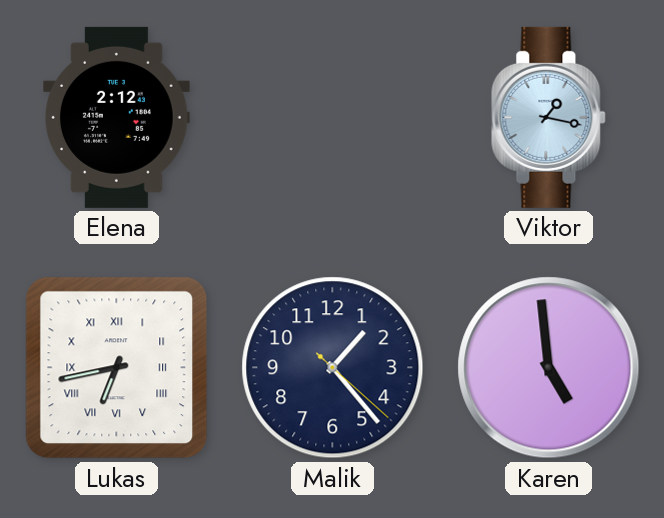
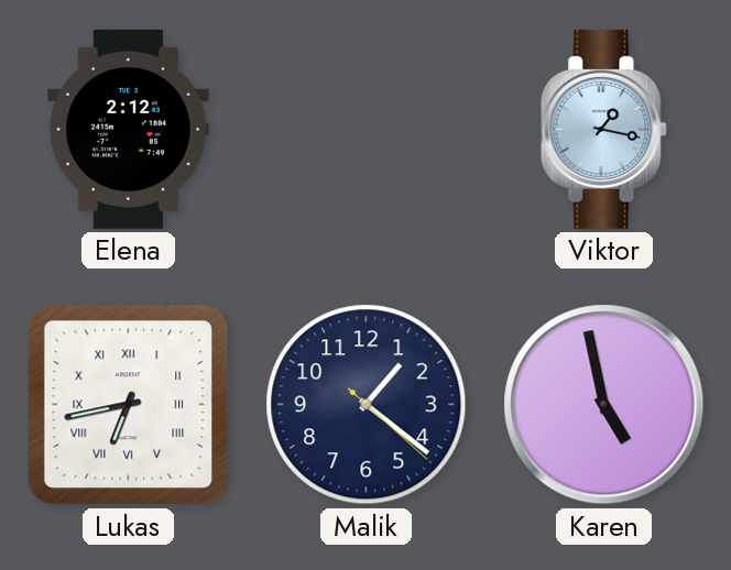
Malik: 1:23 -> 1:21
Karen: 4:59 -> 4:58
